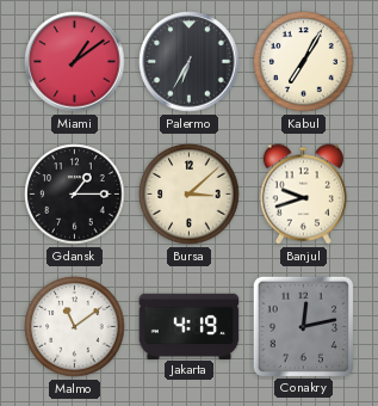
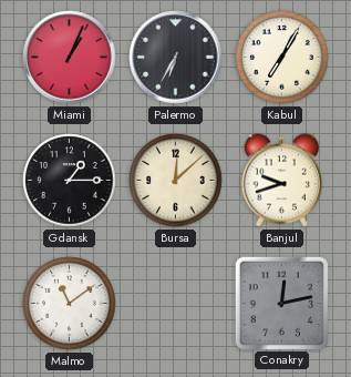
Miami: 1:09 -> 1:04
Bursa: 3:08 -> 12:08
Jakarta: 4:19 -> none
